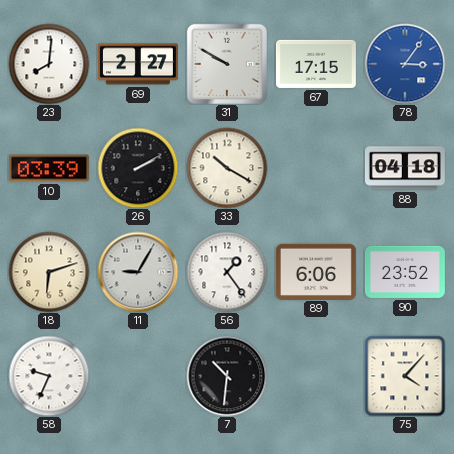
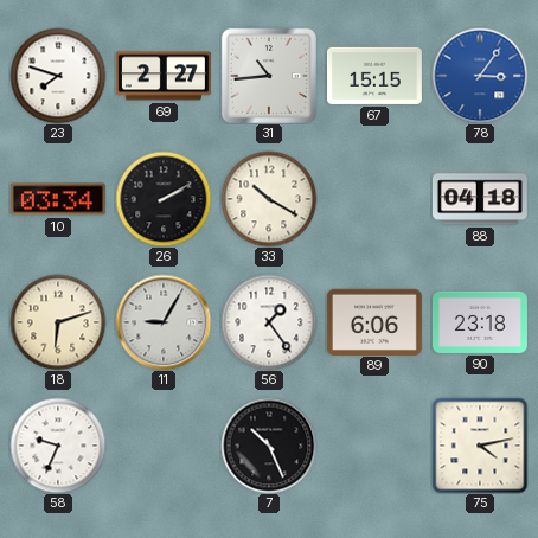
23: 8:01 -> 7:48
31: 9:50 -> 10:44
67: 17:15 -> 15:15
10: 03:39 -> 03:34
90: 23:52 -> 23:18
7: 10:31 -> 10:26
75: 4:07 -> 4:13
